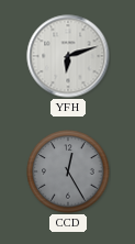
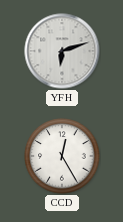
CCD dial: grey -> white
